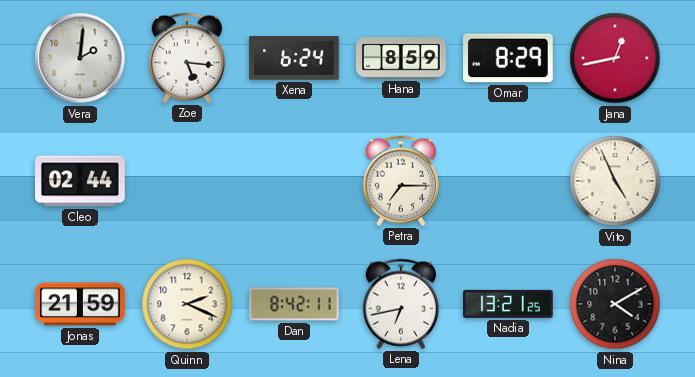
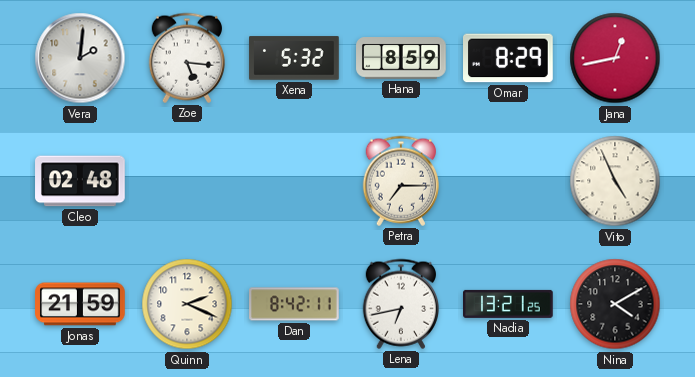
Xena: 6:24 -> 5:32
Cleo: 02:44 -> 02:48
